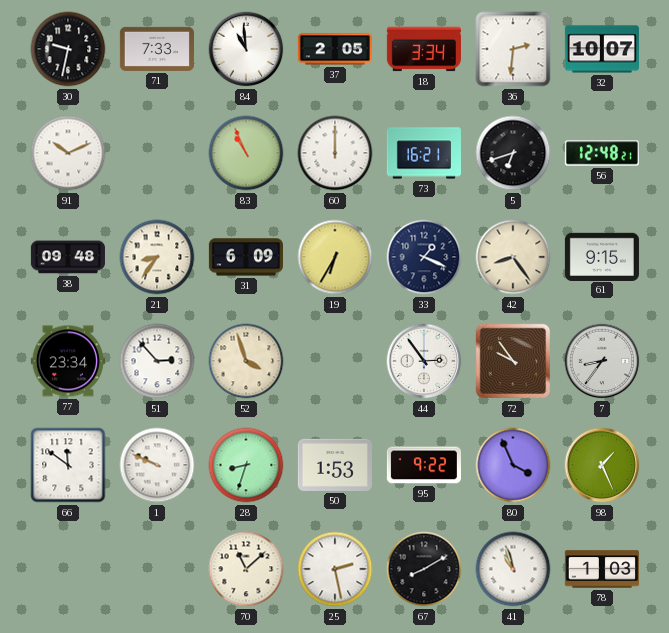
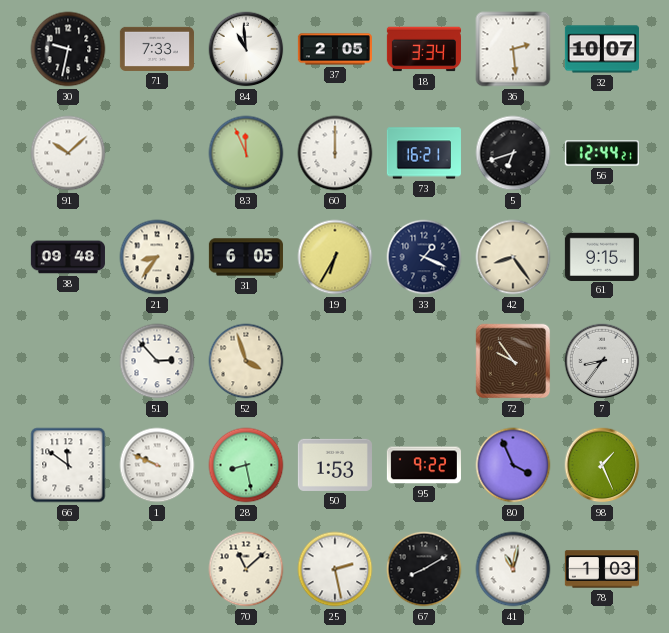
36: 2:31 -> 2:29
91: 10:11 -> 10:08
83: 10:56 -> 11:56
56: 12:48 -> 12:44
31: 6:09 -> 6:05
77: 23:34 -> none
44: 2:54 -> none
28: 8:33 -> 8:28
41: 10:57 -> 11:02
